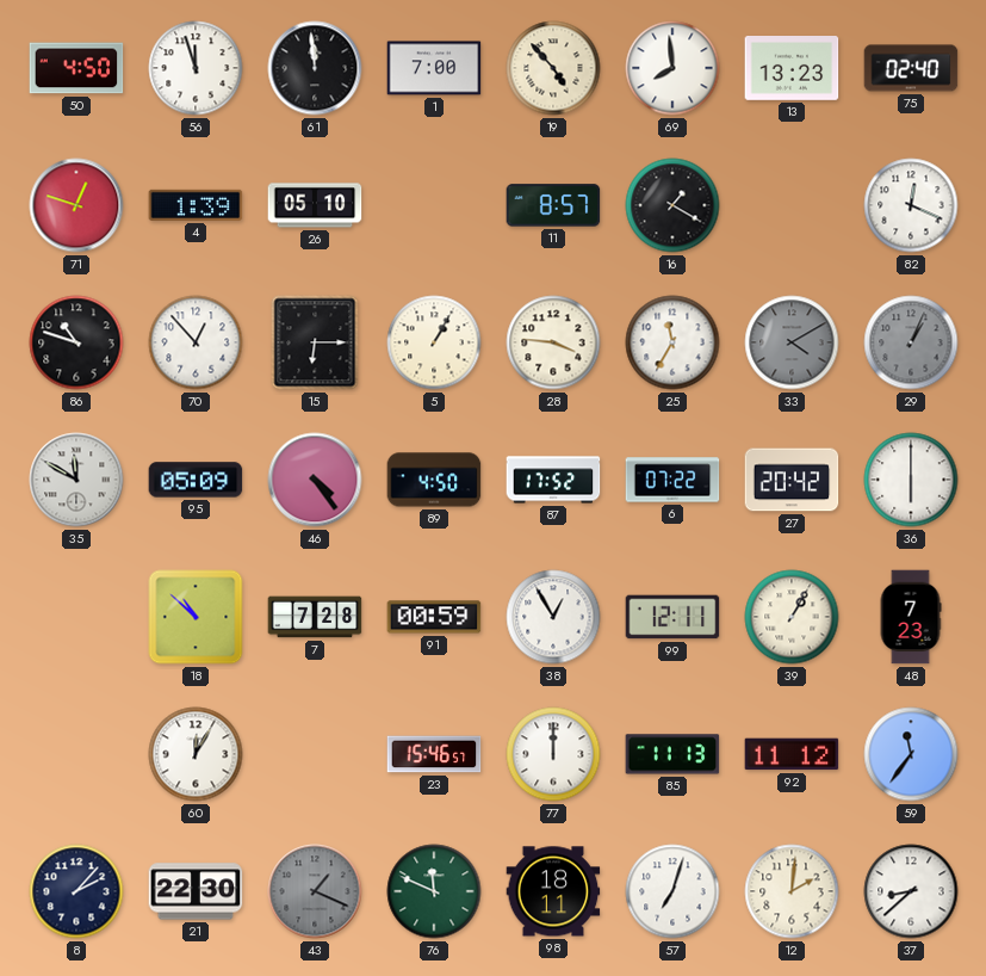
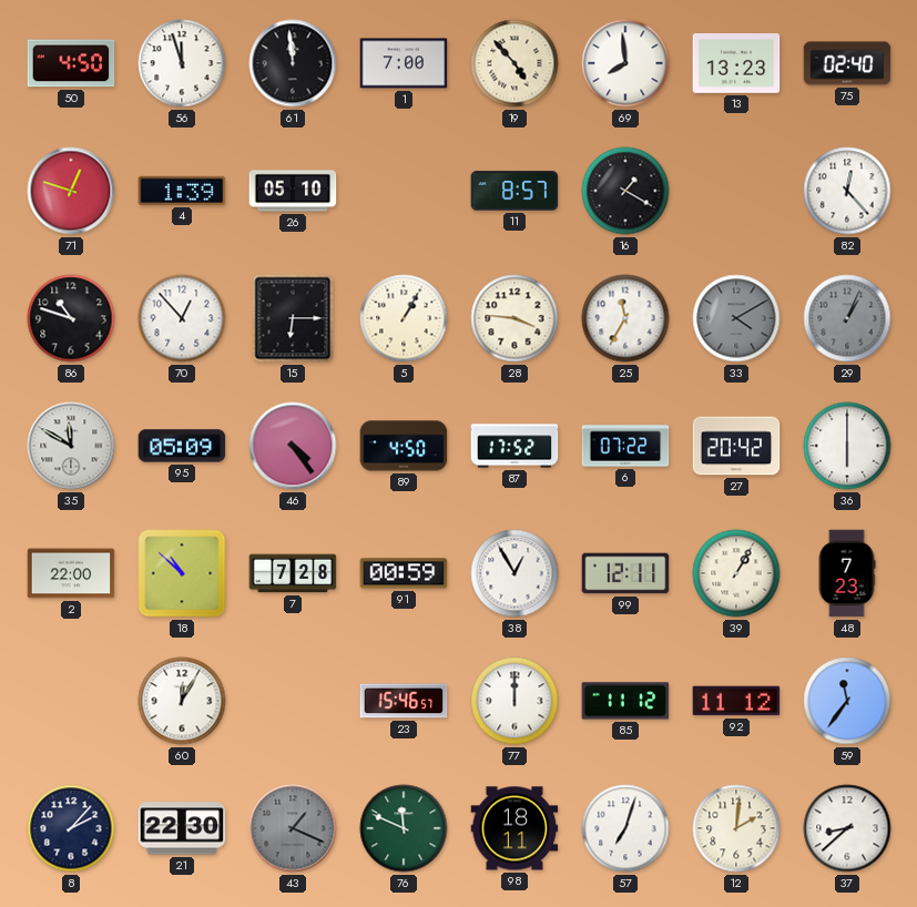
82: 12:19 -> 12:23
2: none -> 22:00
85: 11:13 -> 11:12
